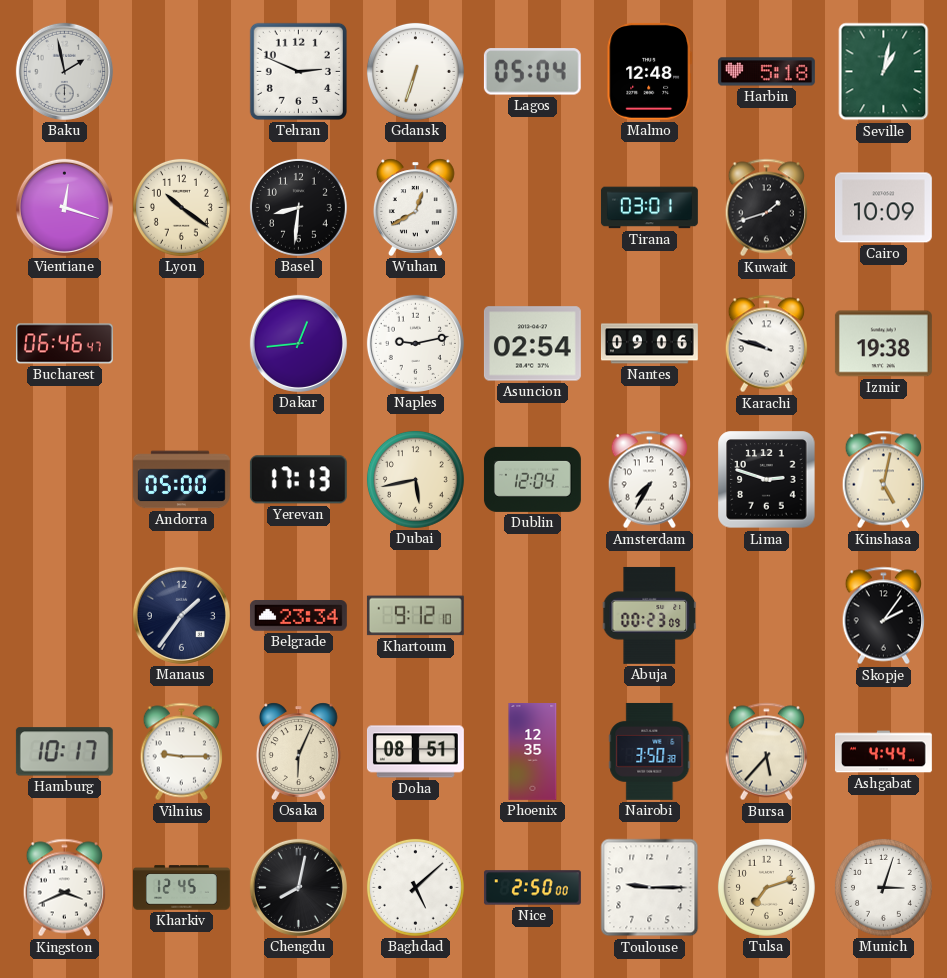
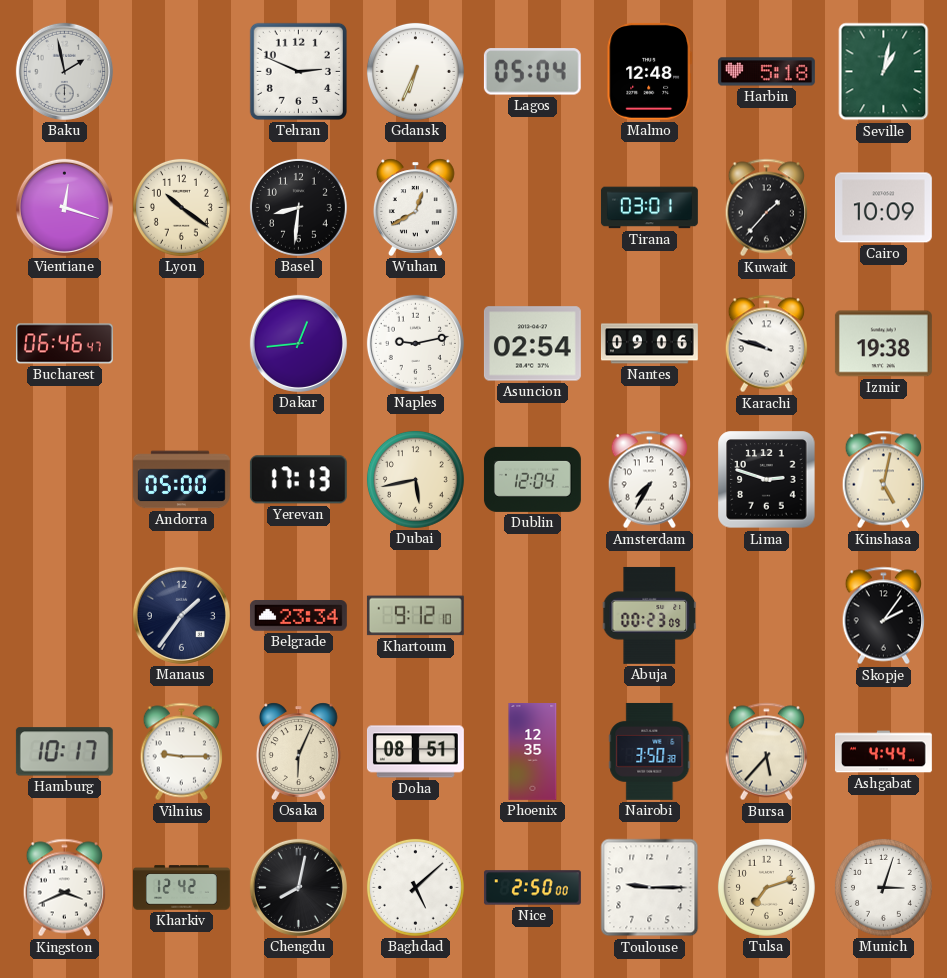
Gdansk: 6:33 -> 6:34
Kuwait: 1:42 -> 1:37
Kharkiv: 12:45 -> 12:42
